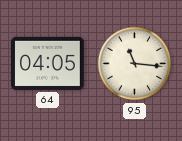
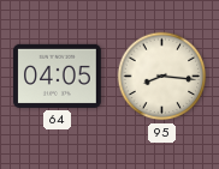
95: 11:16 -> 8:16
